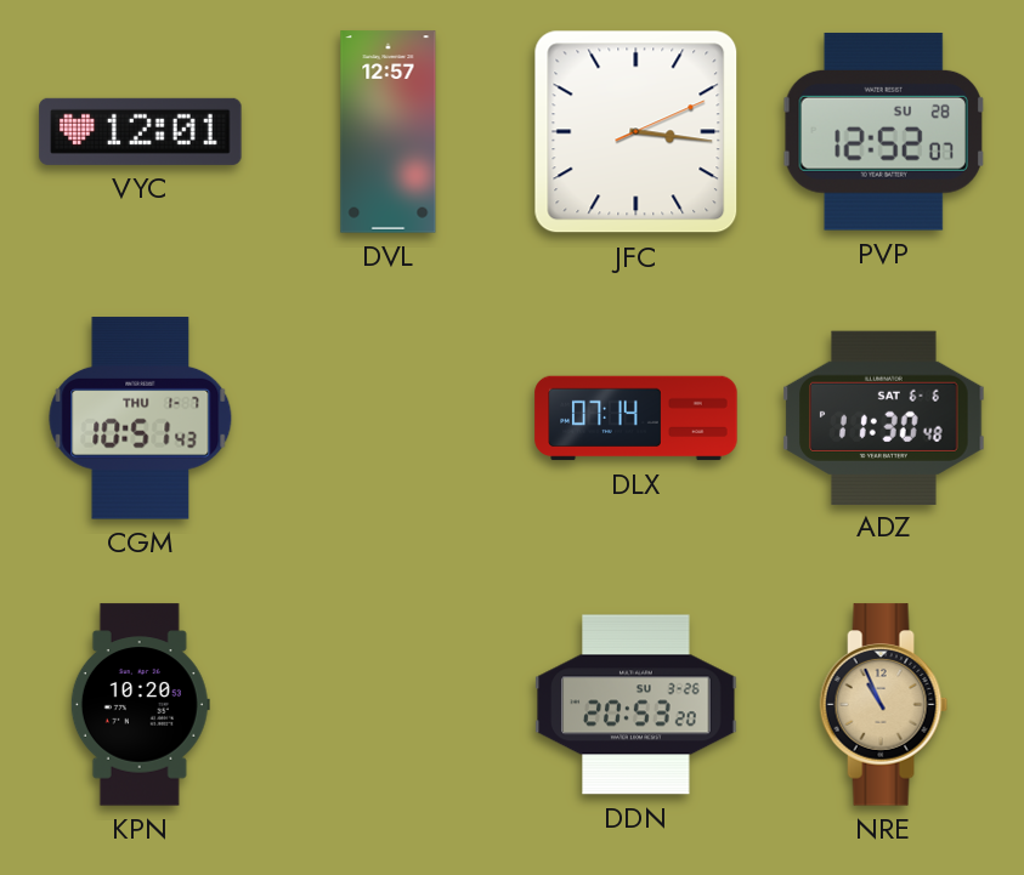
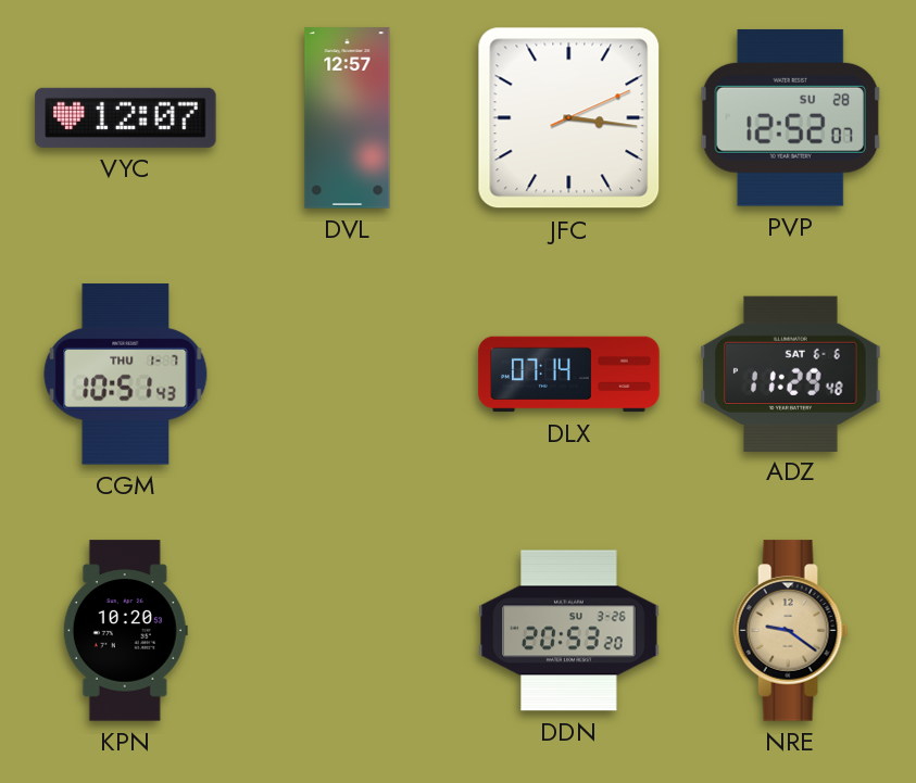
VYC: 12:01 -> 12:07
ADZ: 11:30 -> 11:29
NRE: 10:56 -> 9:21
